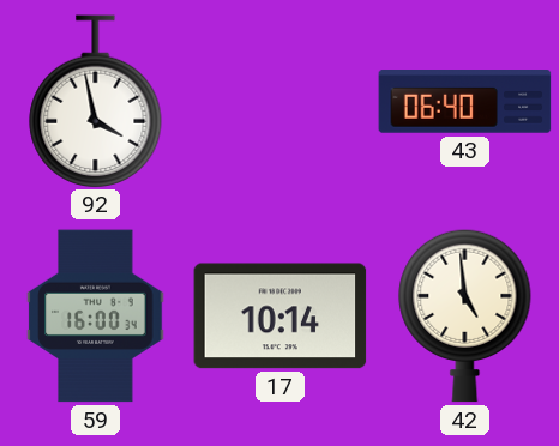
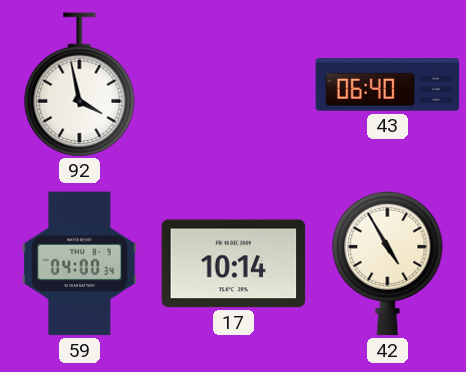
59: 16:00 -> 04:00
42: 4:59 -> 4:55
